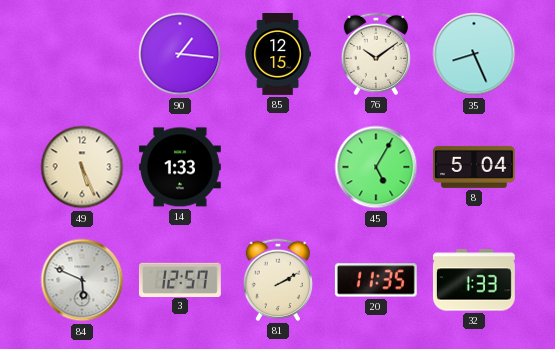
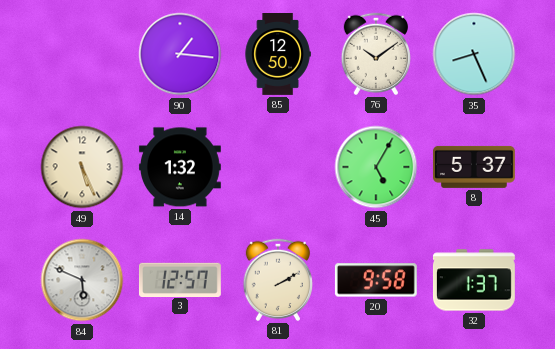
85: 12:15 -> 12:50
14: 1:33 -> 1:32
8: 5:04 -> 5:37
20: 11:35 -> 9:58
32: 1:33 -> 1:37
